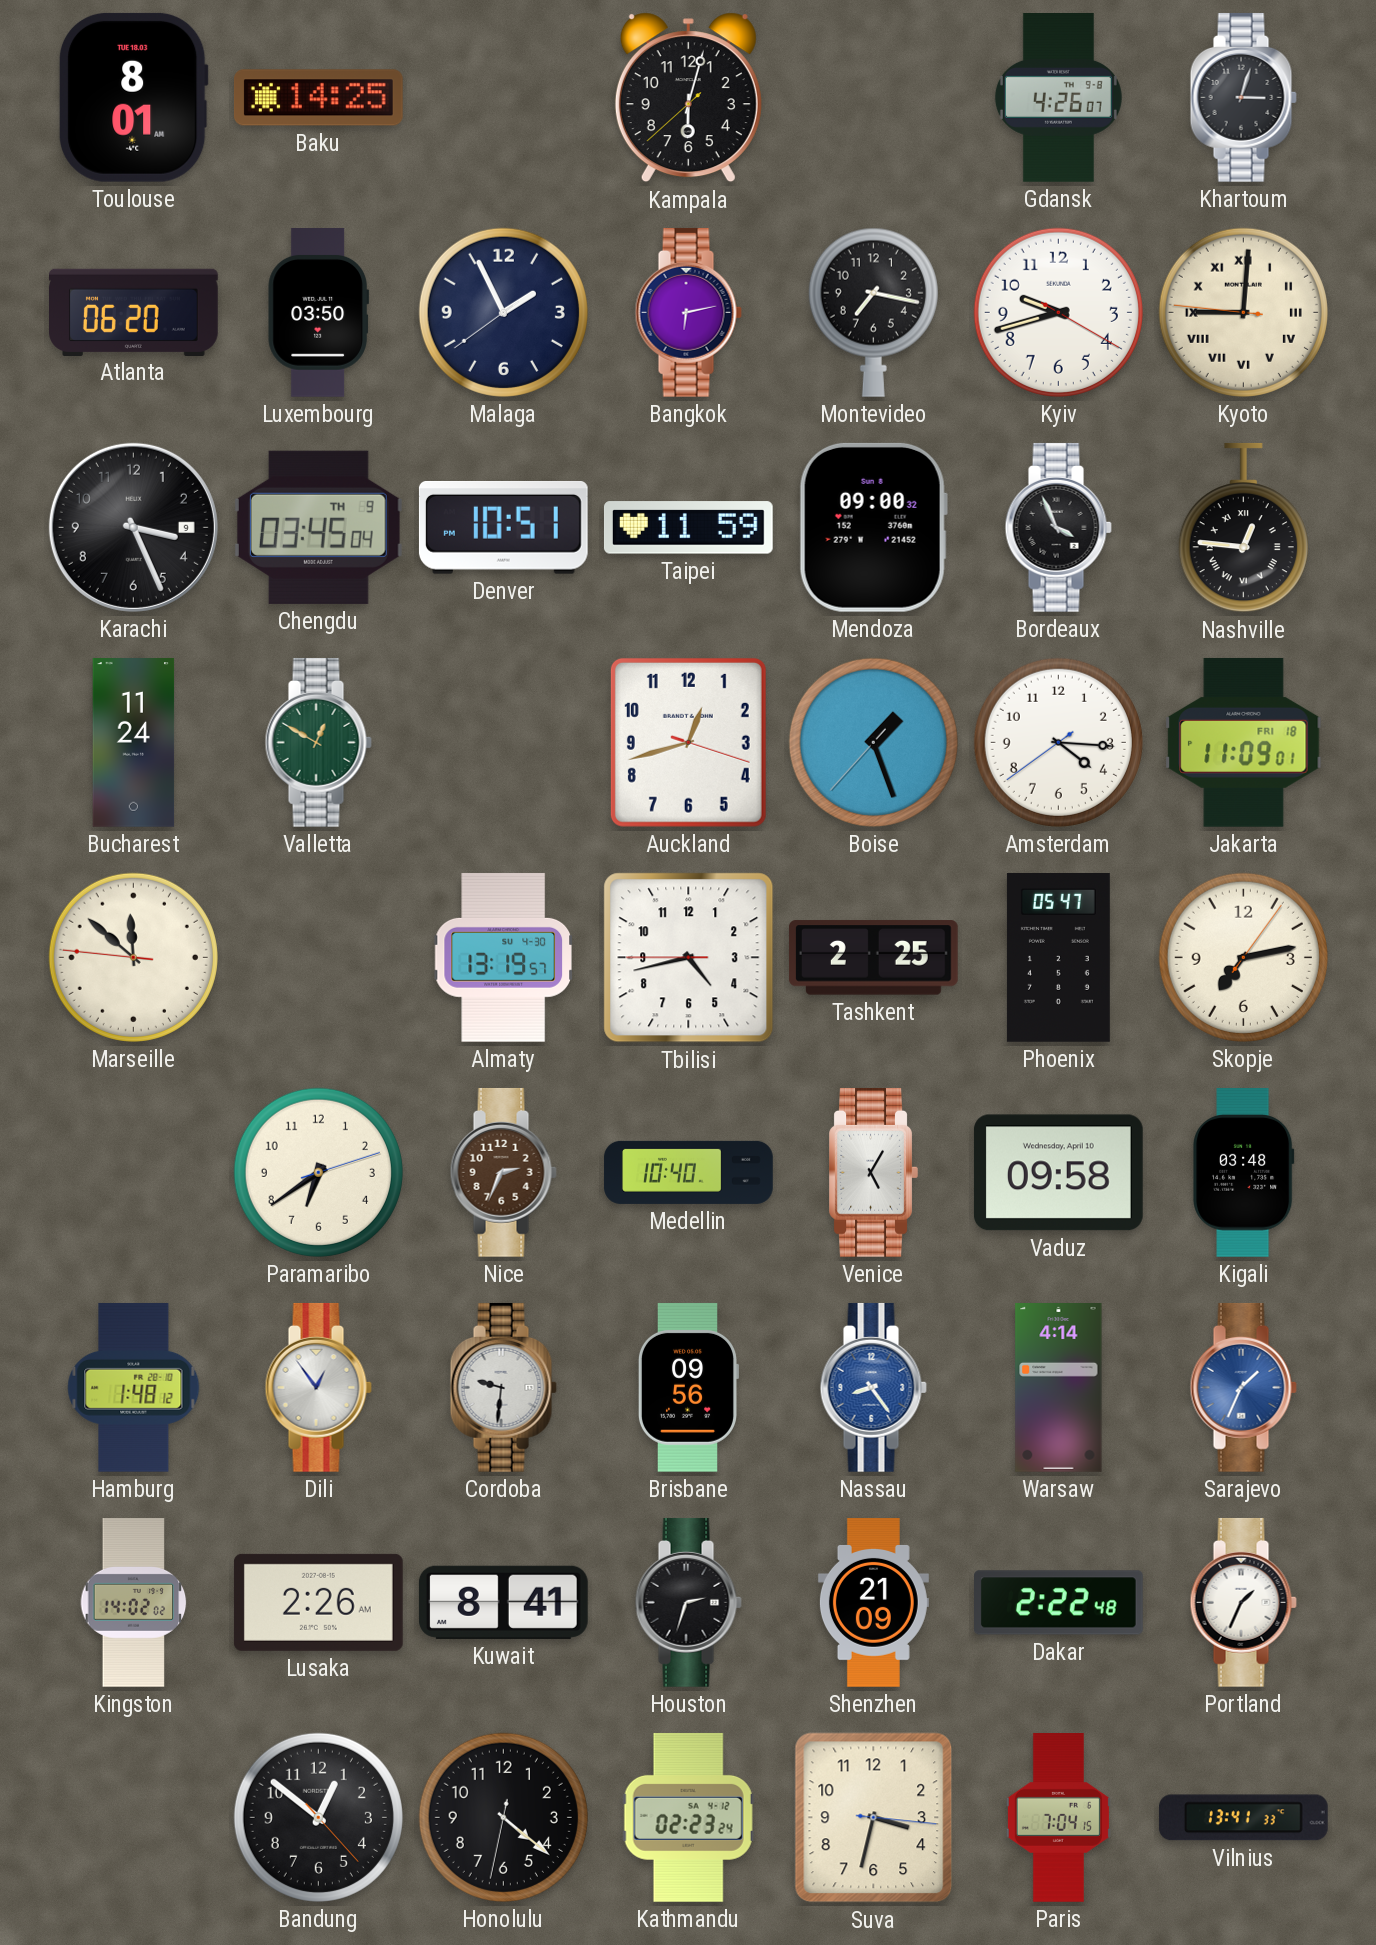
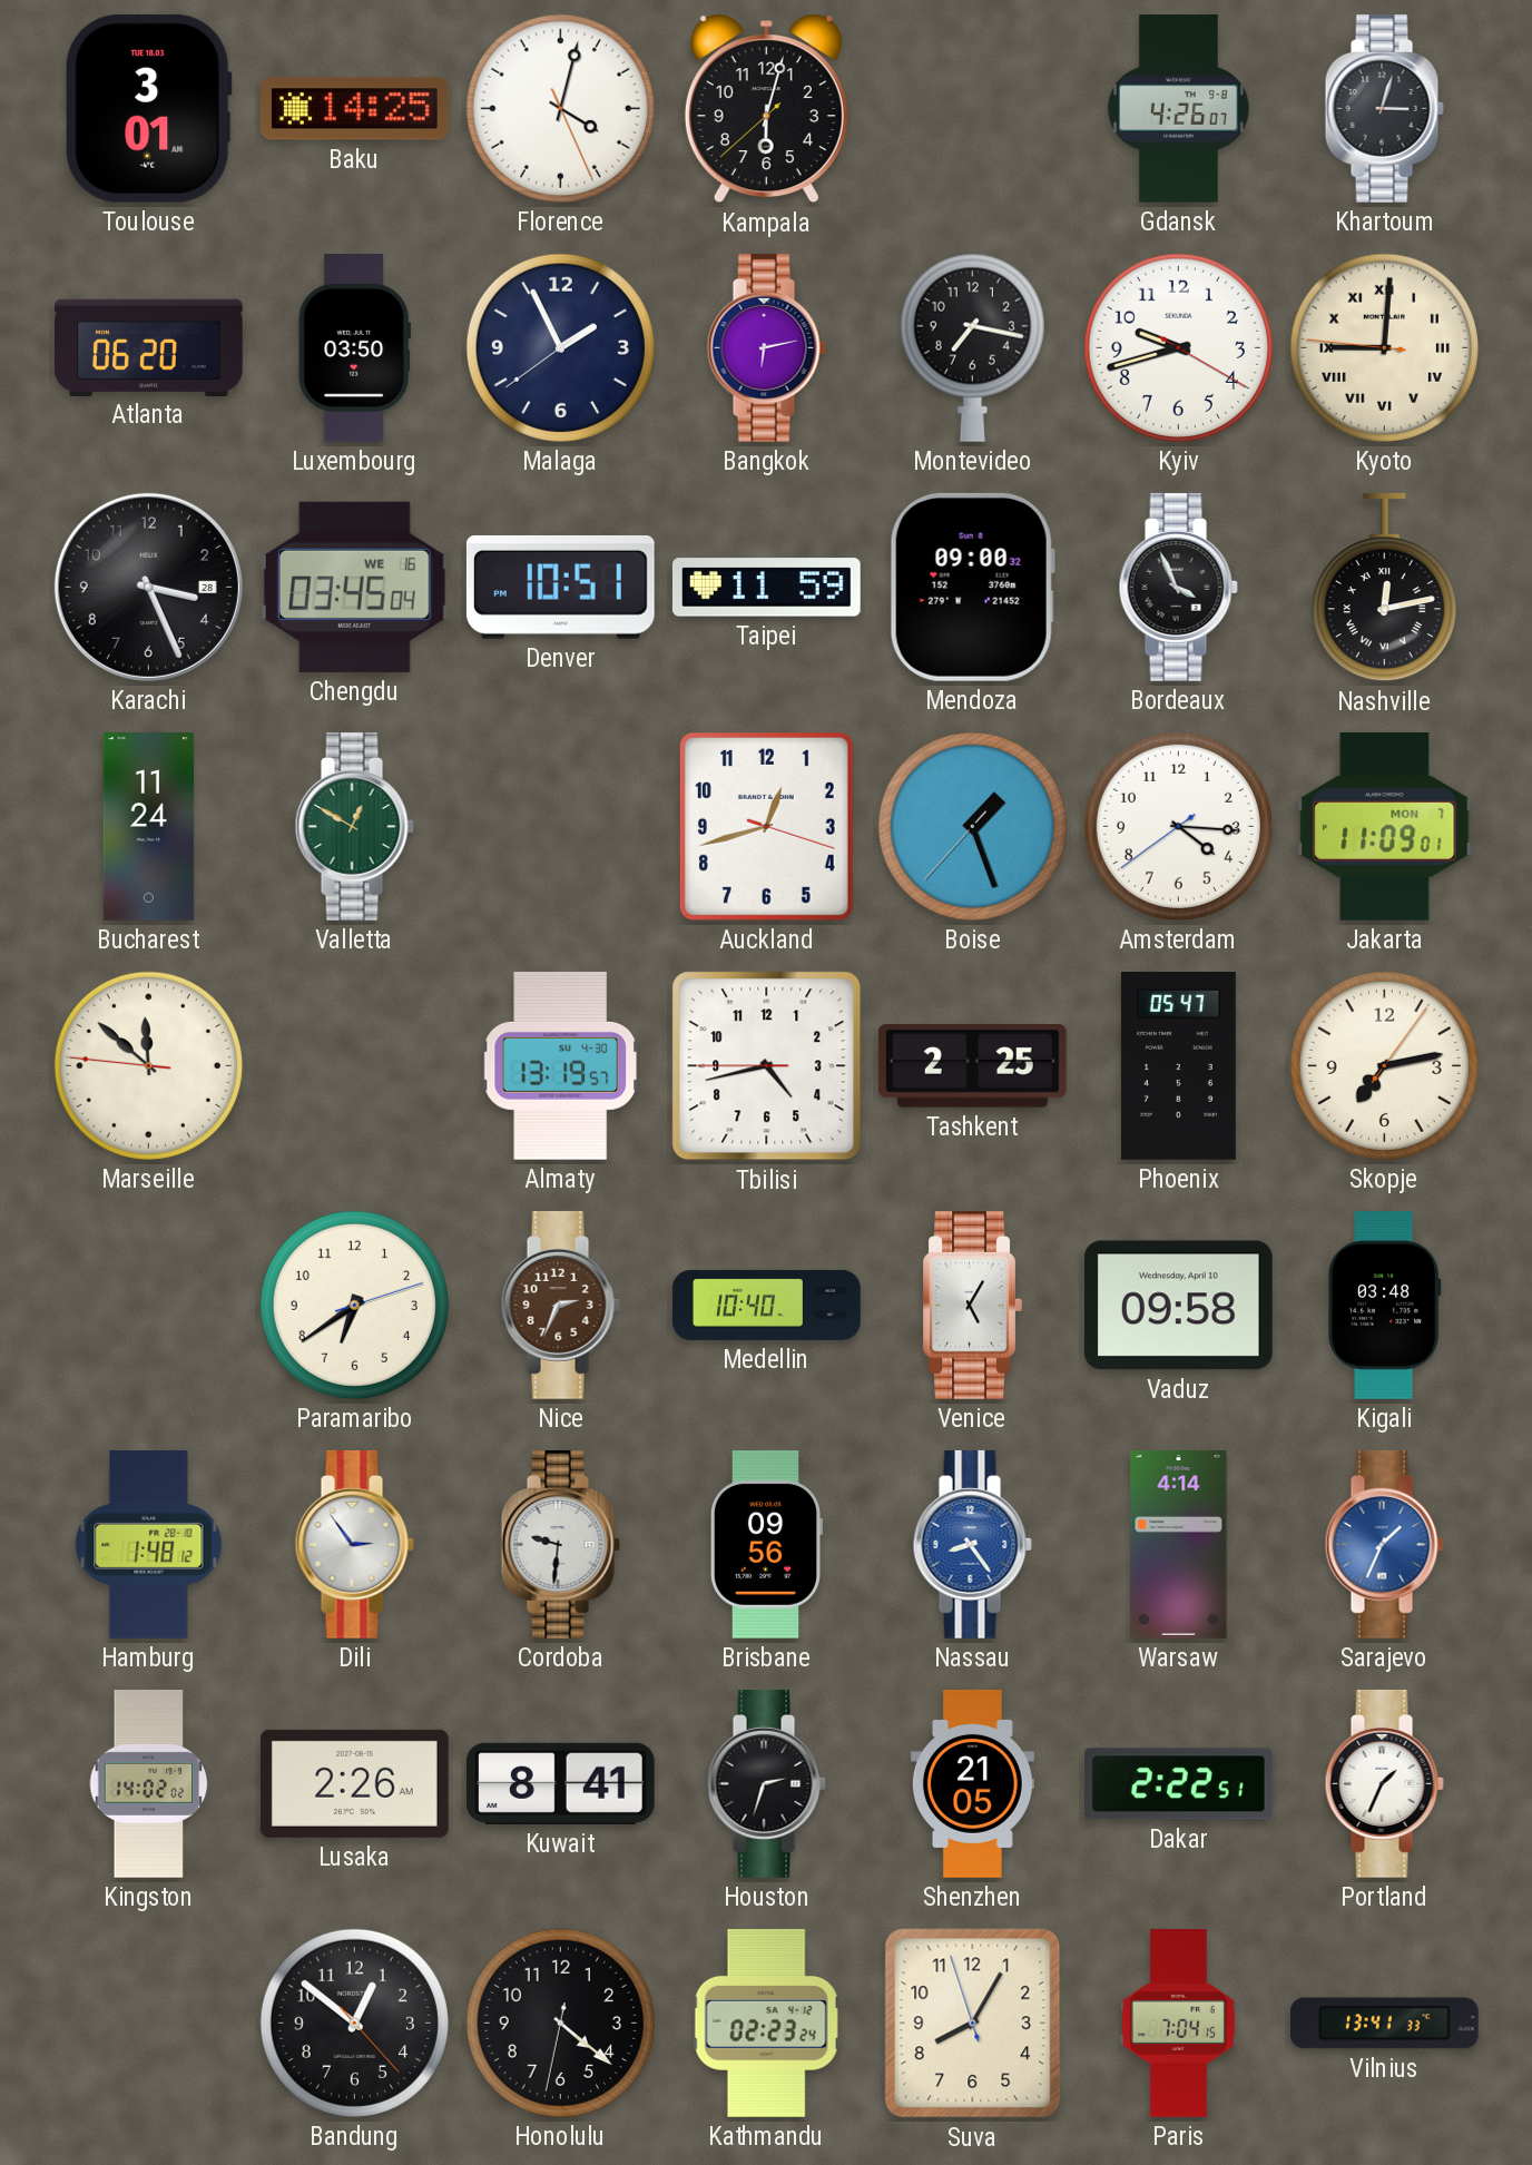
Toulouse: 8:01 -> 3:01
Florence: none -> 4:02
Karachi date: 9 -> 28
Chengdu date: TH 9 -> WE 16
Nashville: 12:46 -> 12:13
Jakarta date: FRI 18 -> MON 7
Dili: 12:54 -> 2:54
Shenzhen: 21:09 -> 21:05
Dakar: 2:22:48 -> 2:22:51
Suva: 3:32 -> 8:04
